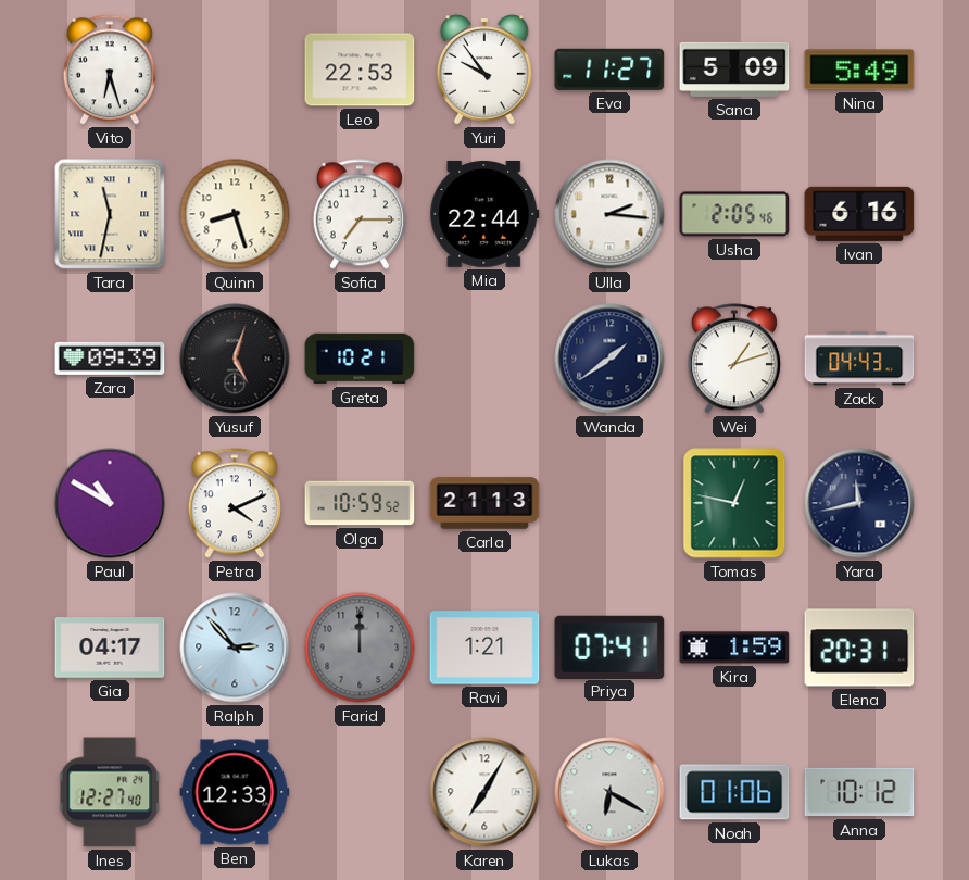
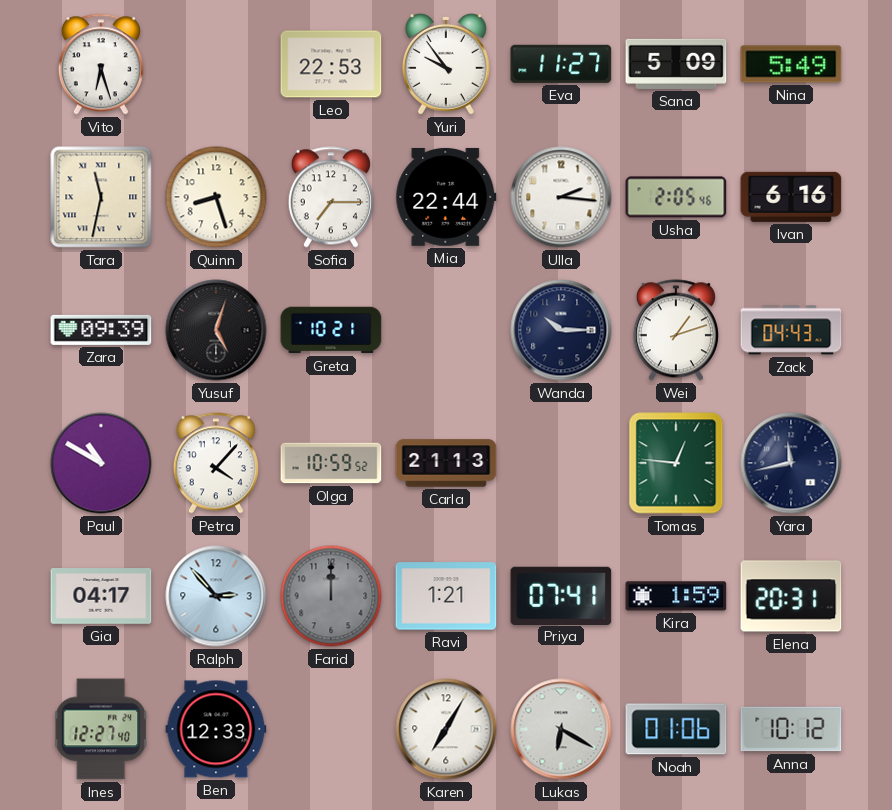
Wanda: 1:39 -> 10:15
Petra: 4:11 -> 4:07
Tomas: 12:47 -> 12:46
